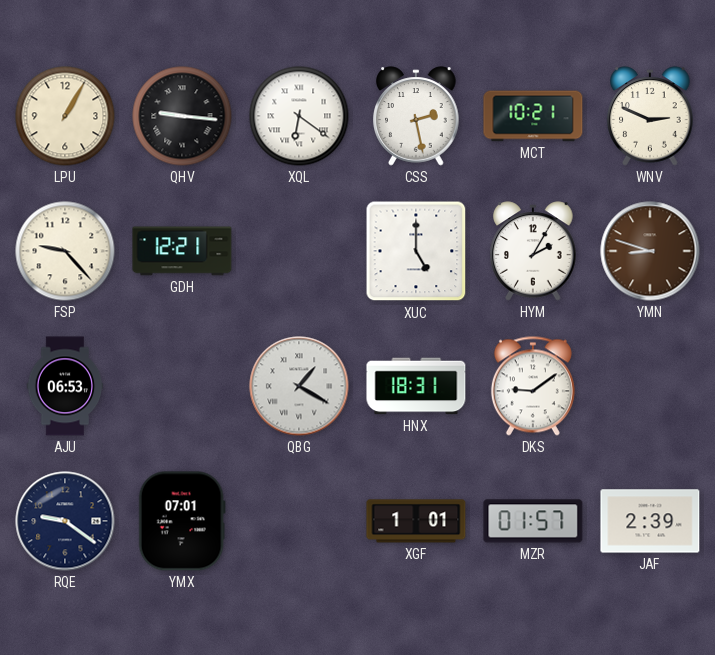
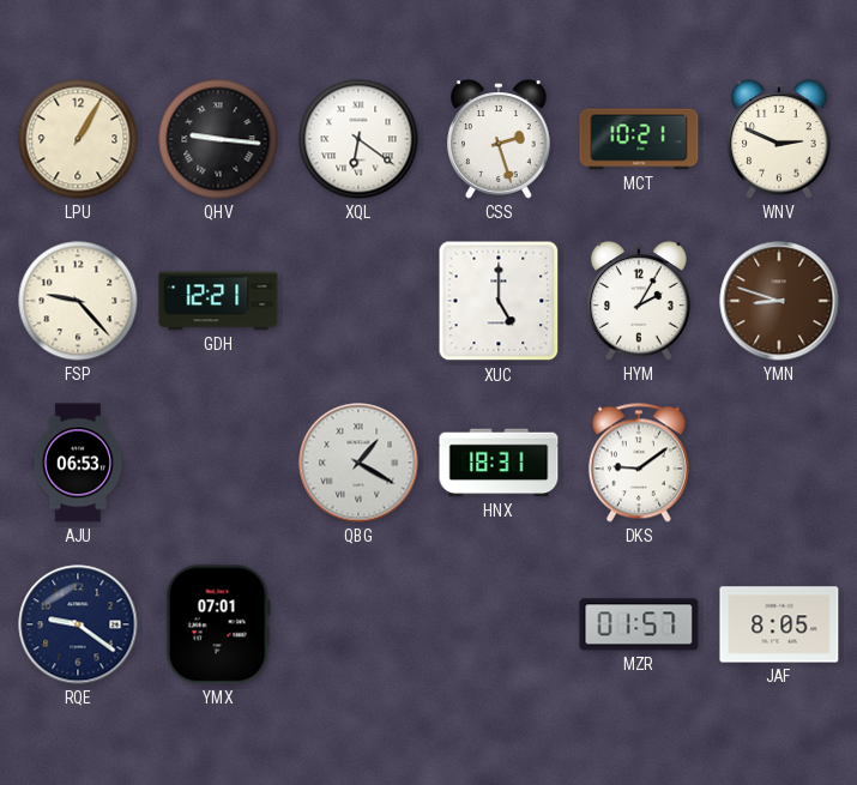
CSS: 2:28 -> 2:27
XGF: 1:01 -> none
JAF: 2:39 -> 8:05
